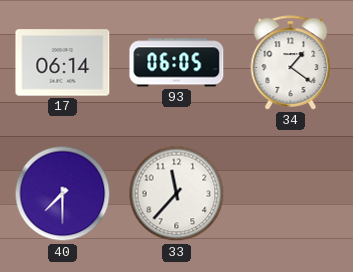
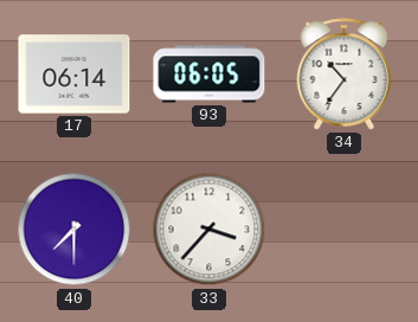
34: 1:21 -> 10:36
33: 11:37 -> 3:37
